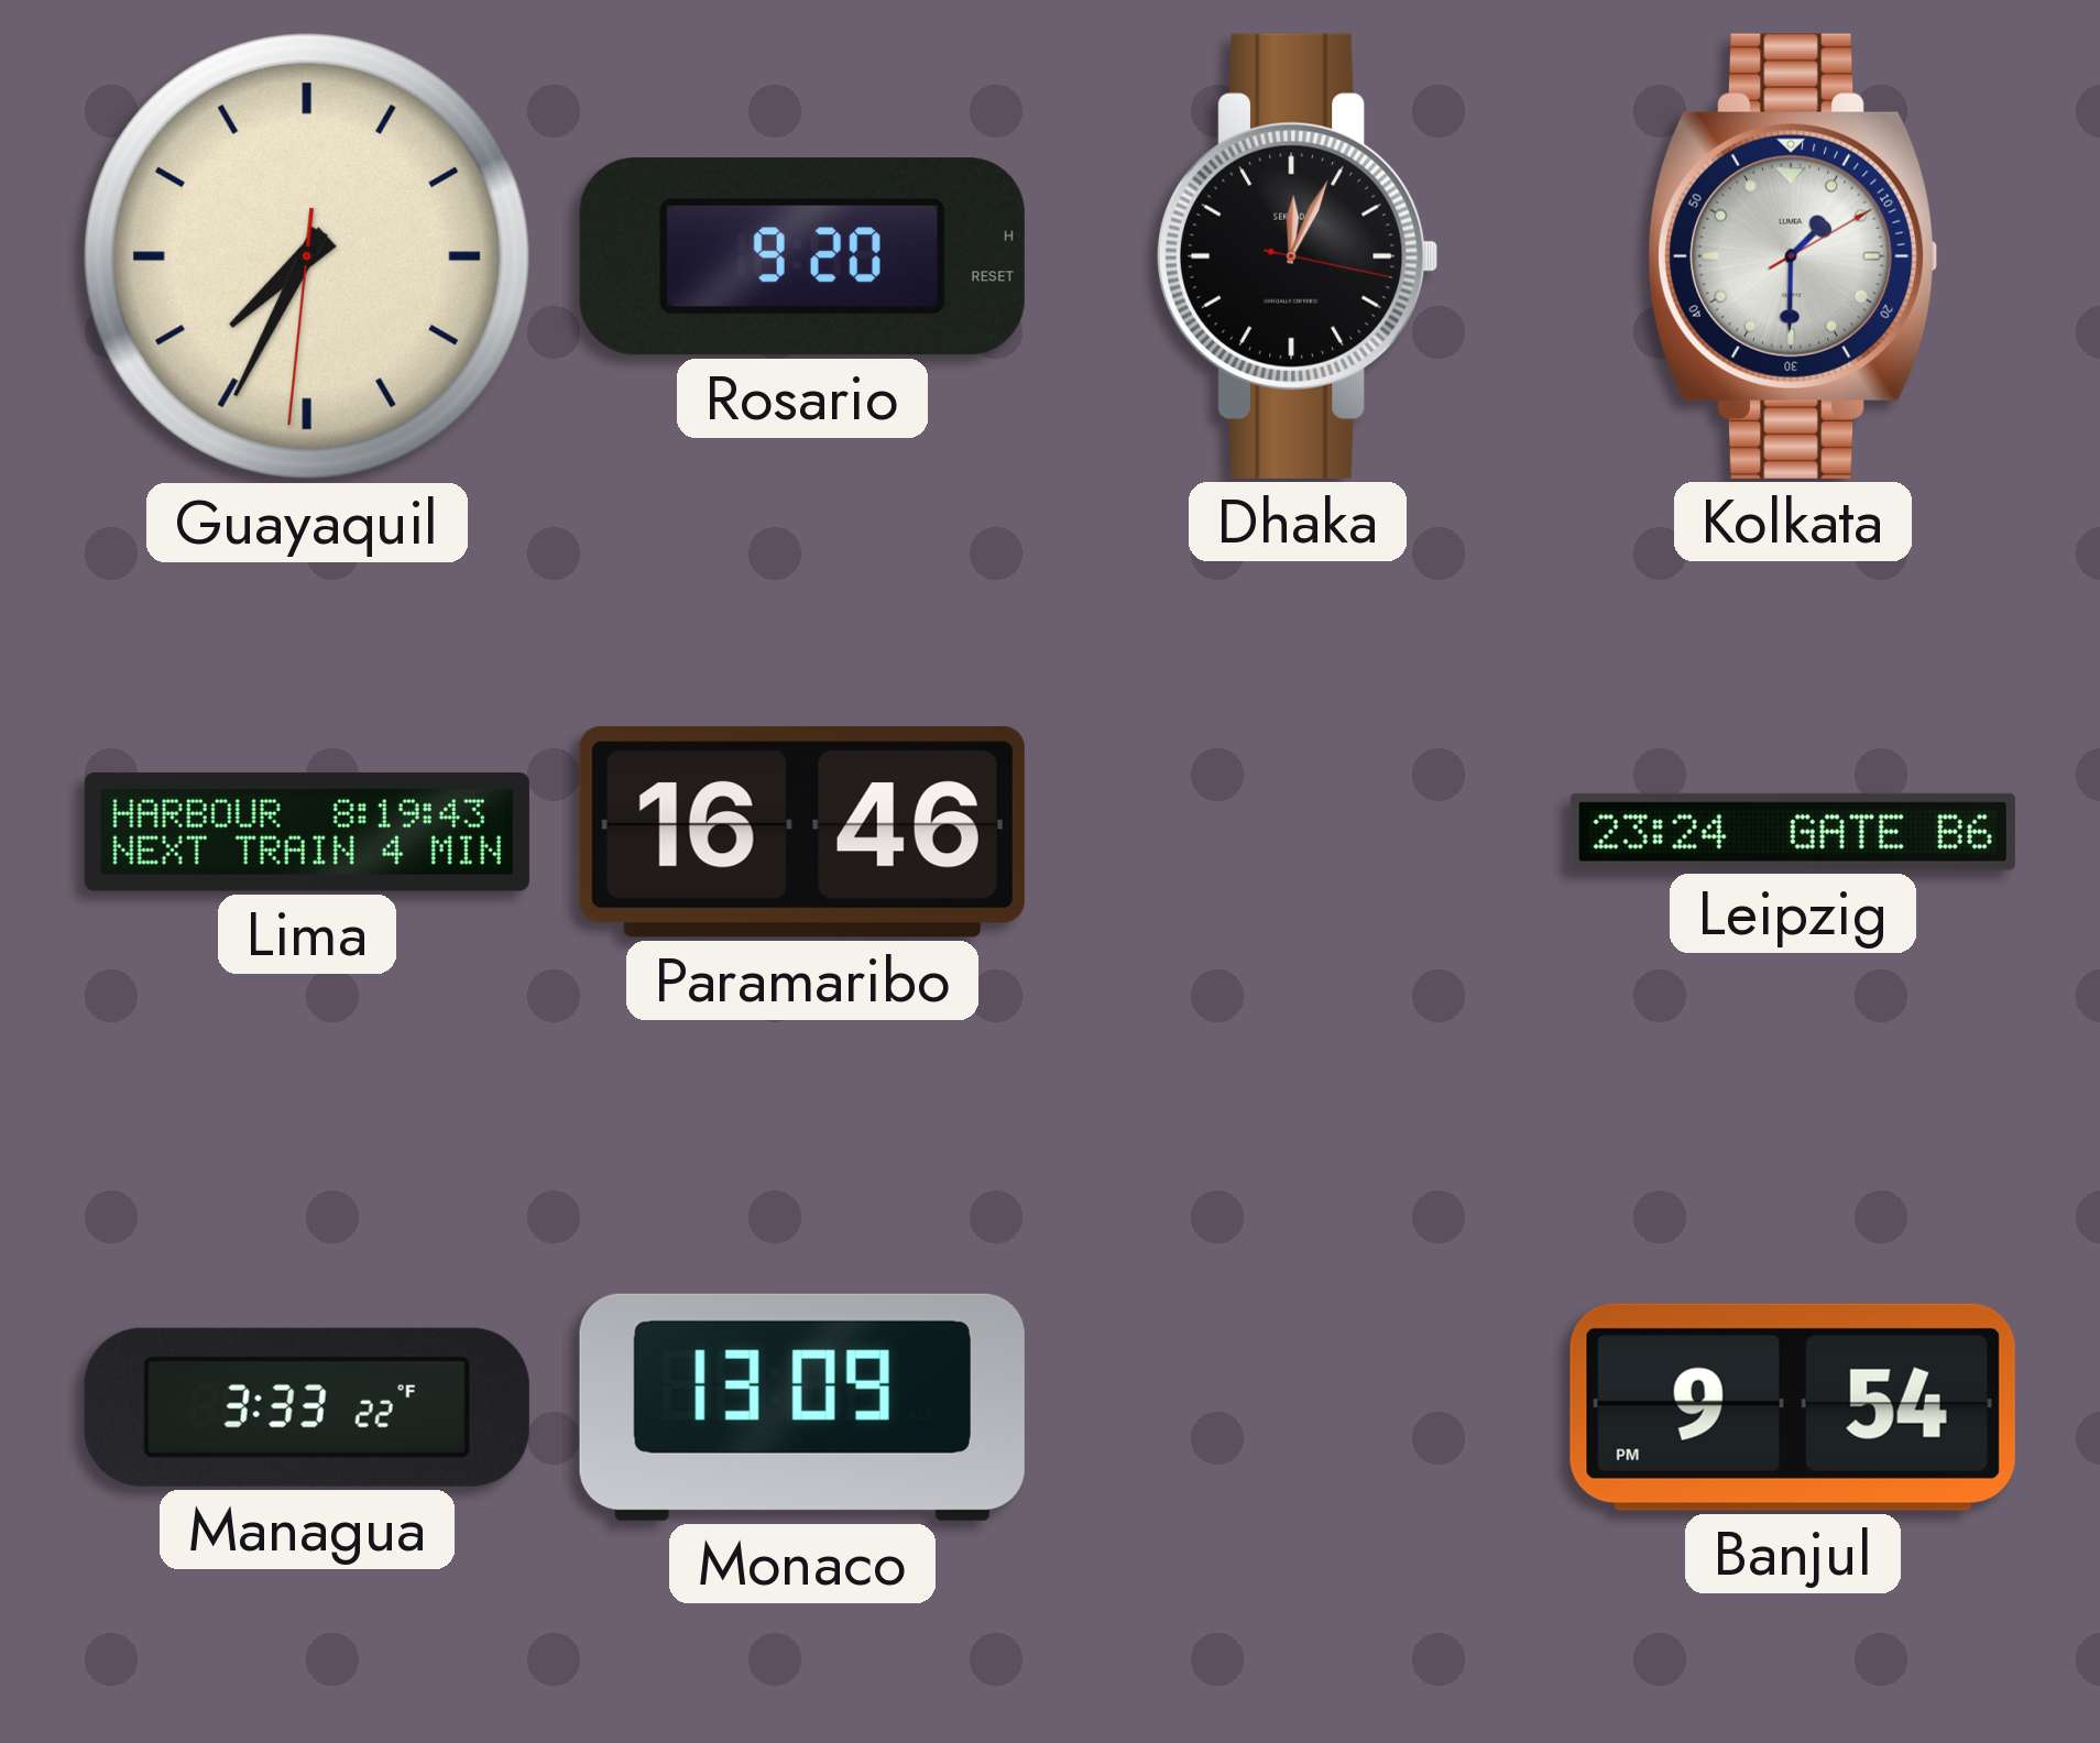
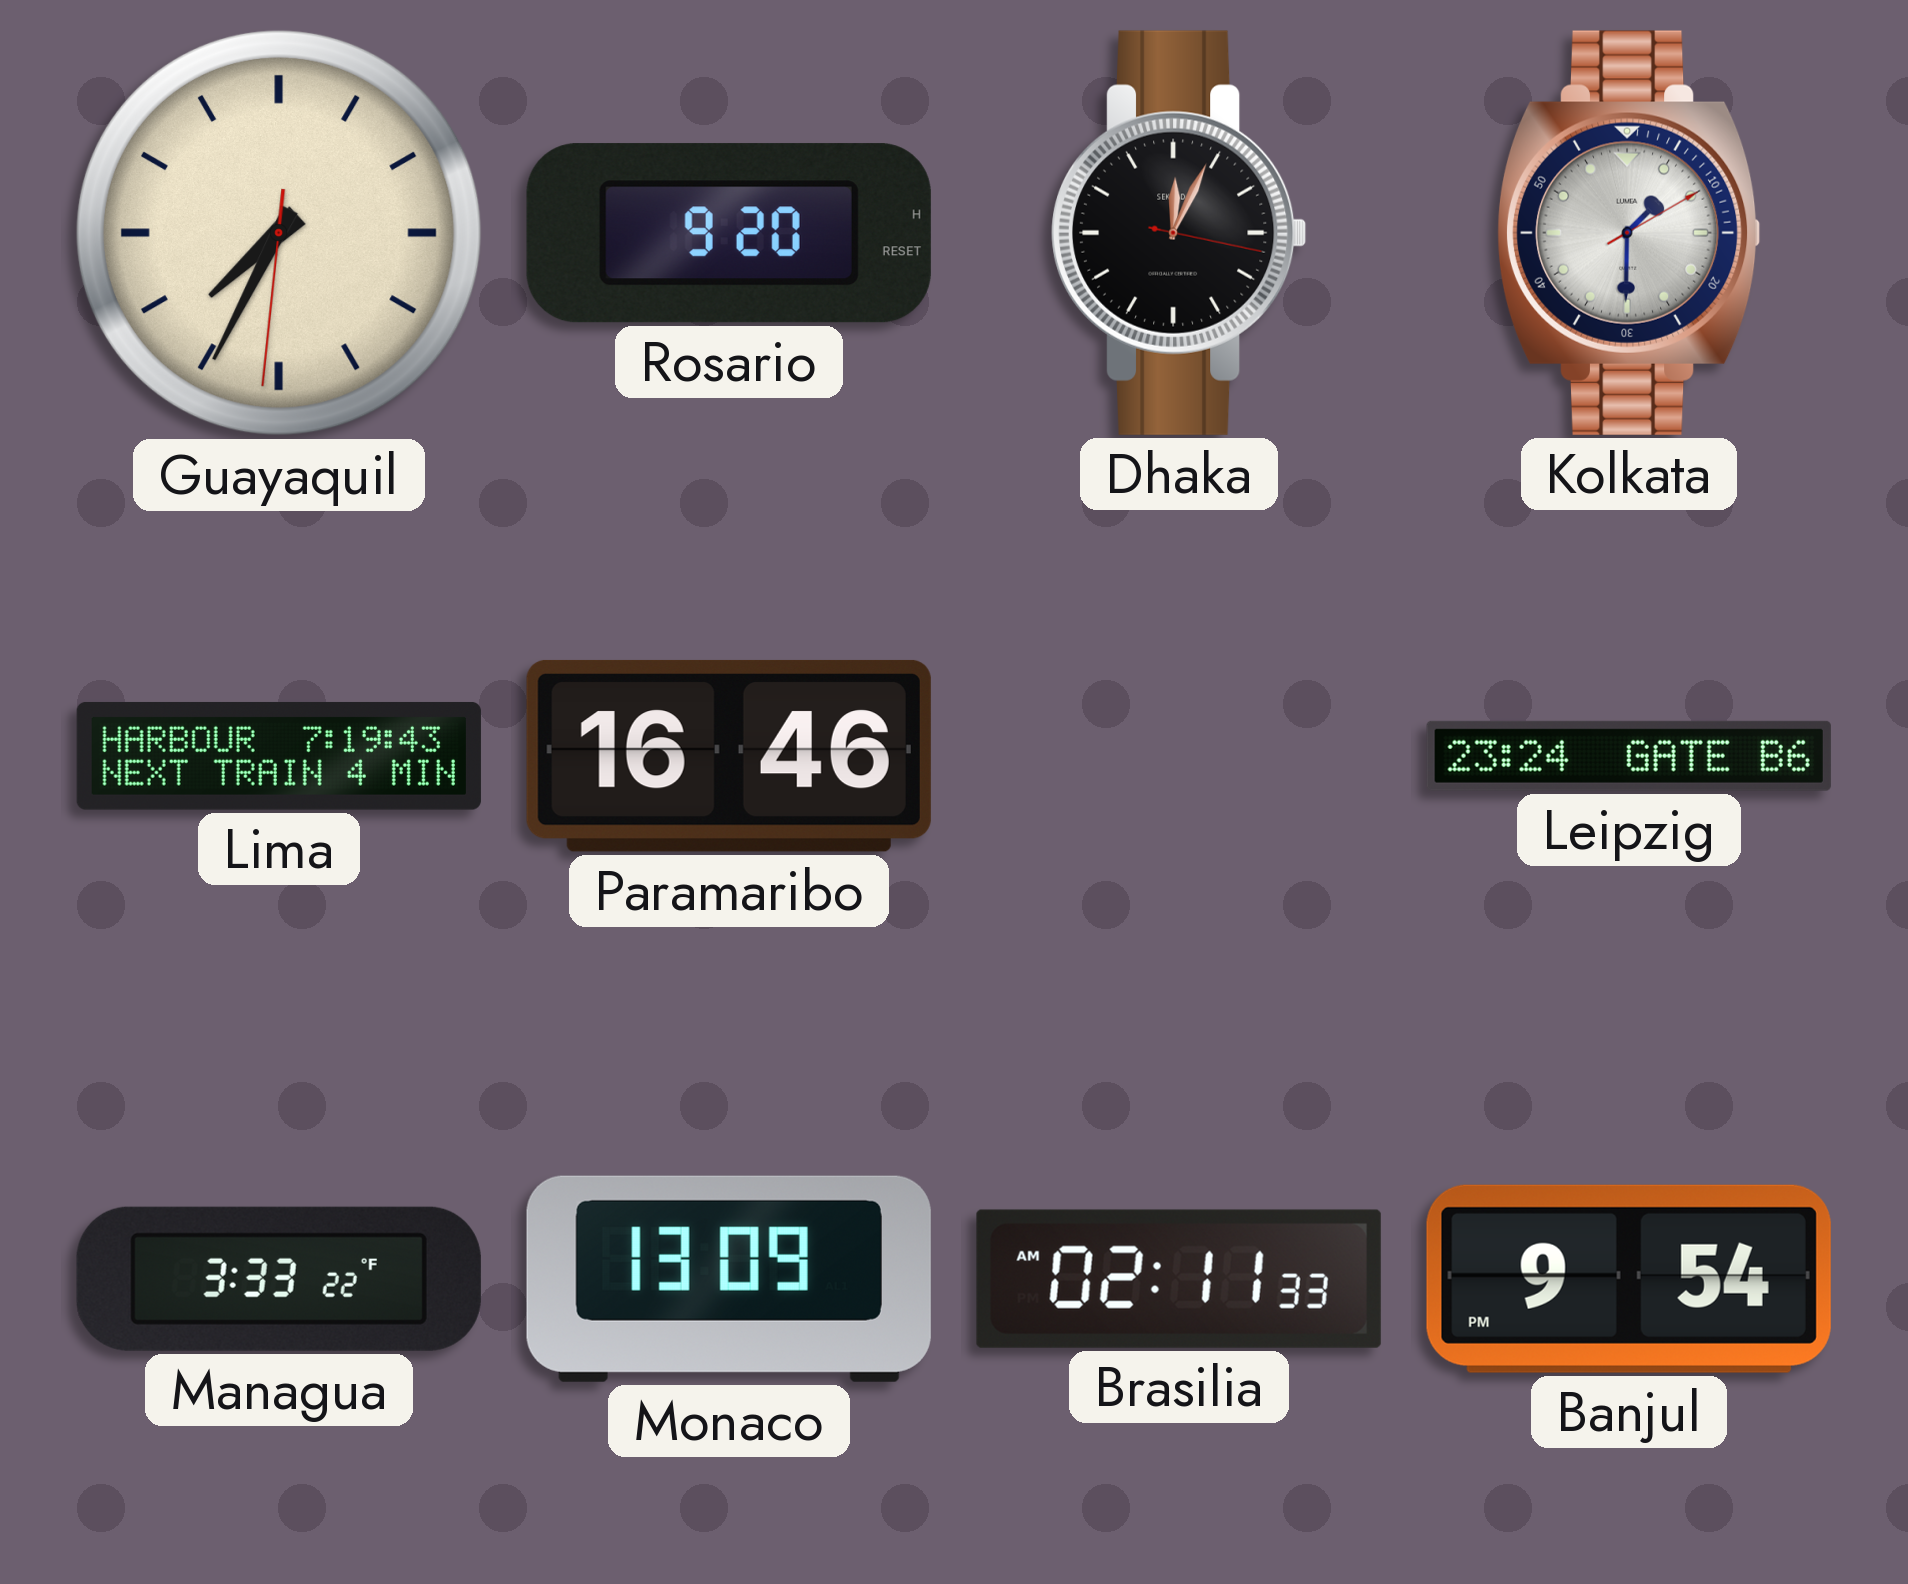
Lima: 8:19 -> 7:19
Brasilia: none -> 02:11
